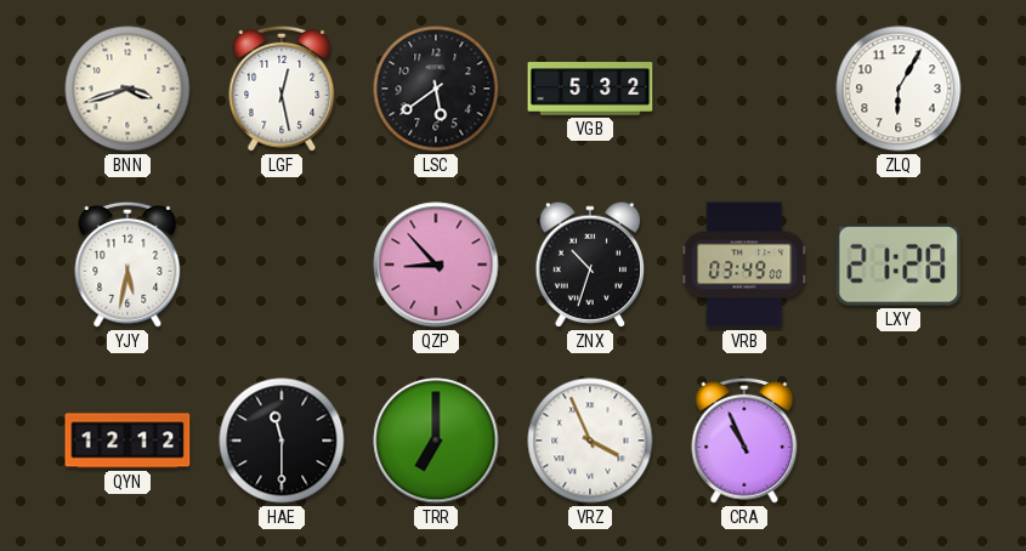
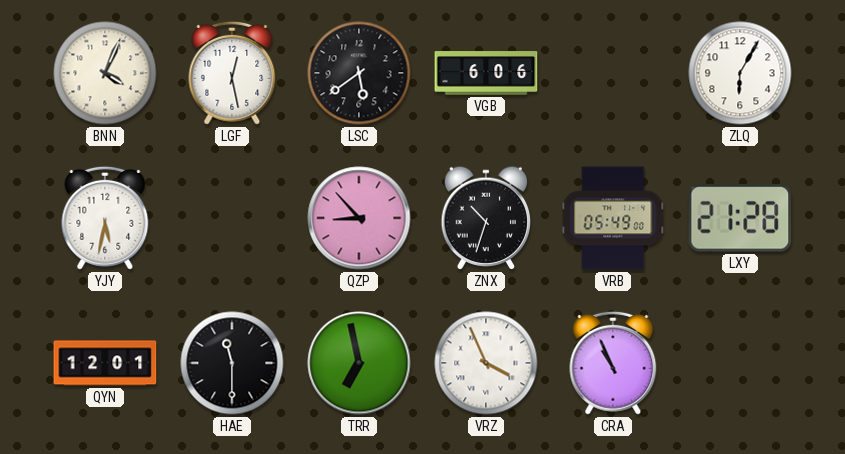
BNN: 3:42 -> 4:04
VGB: 5:32 -> 6:06
VRB: 03:49 -> 05:49
QYN: 12:12 -> 12:01
TRR: 7:00 -> 6:58
